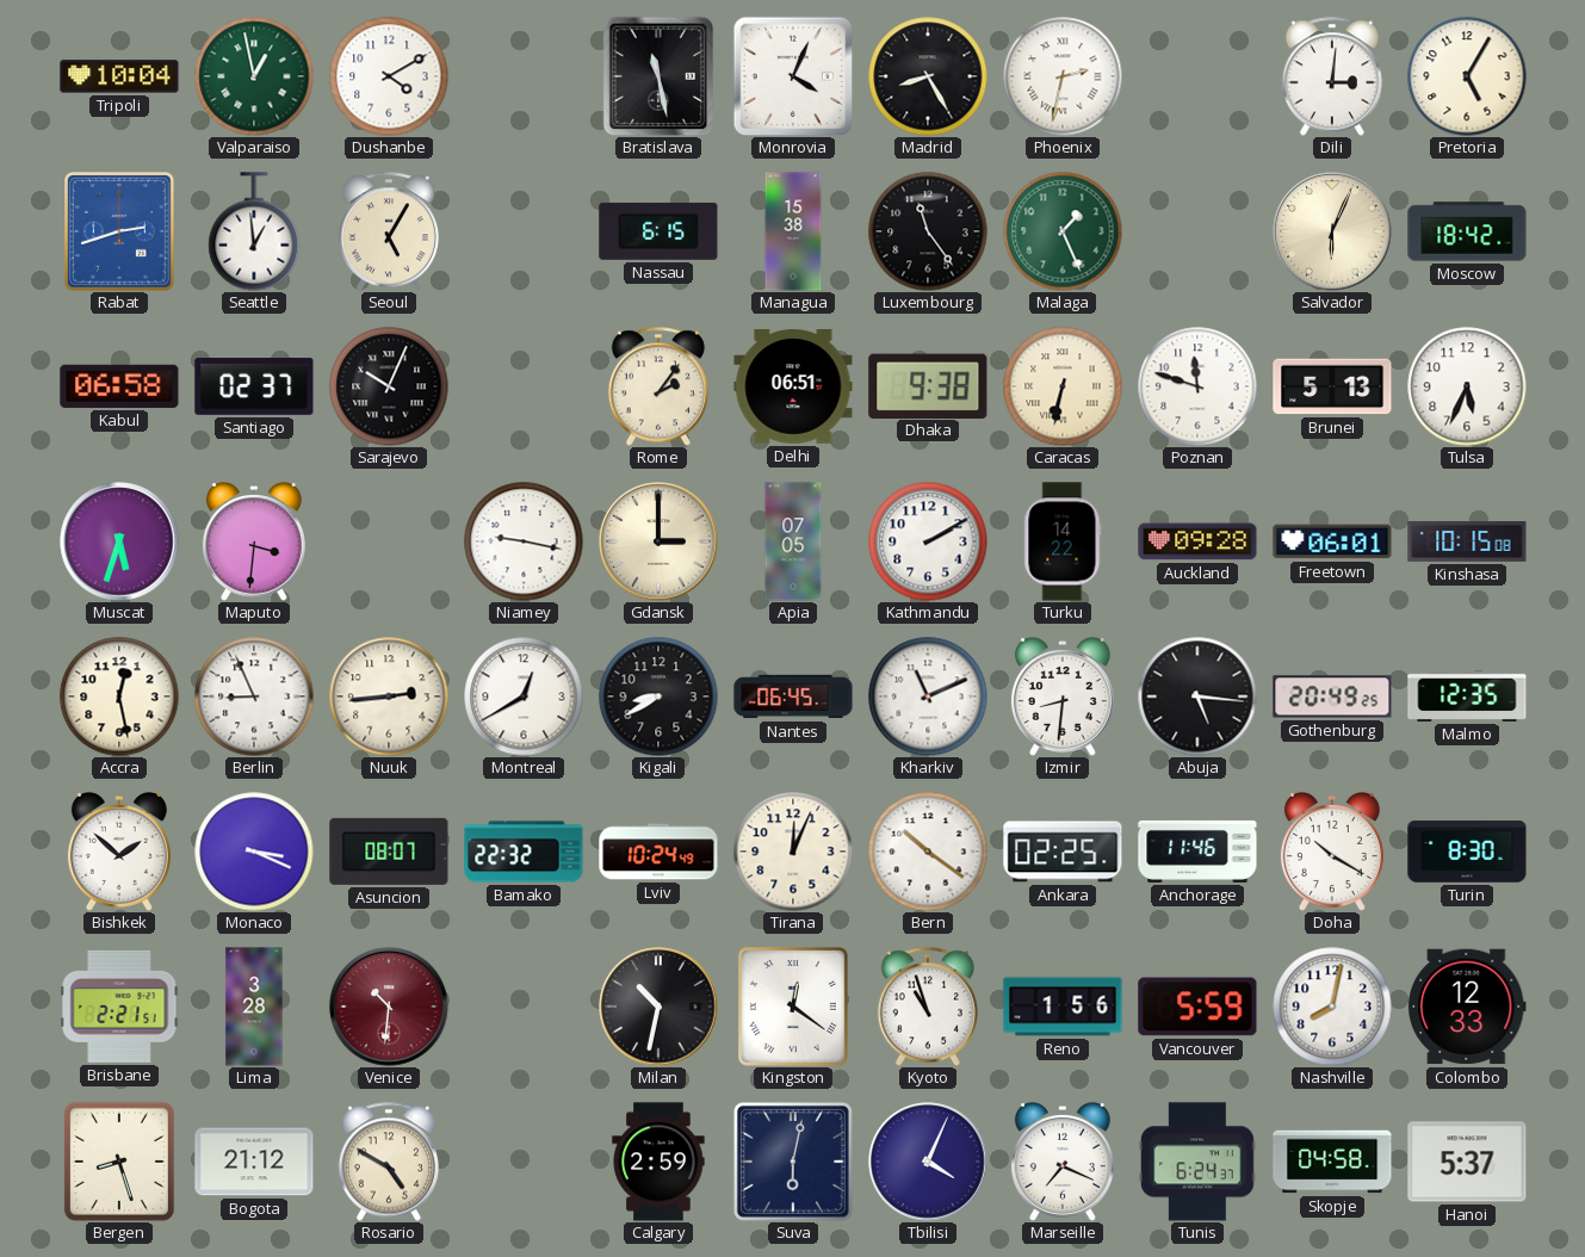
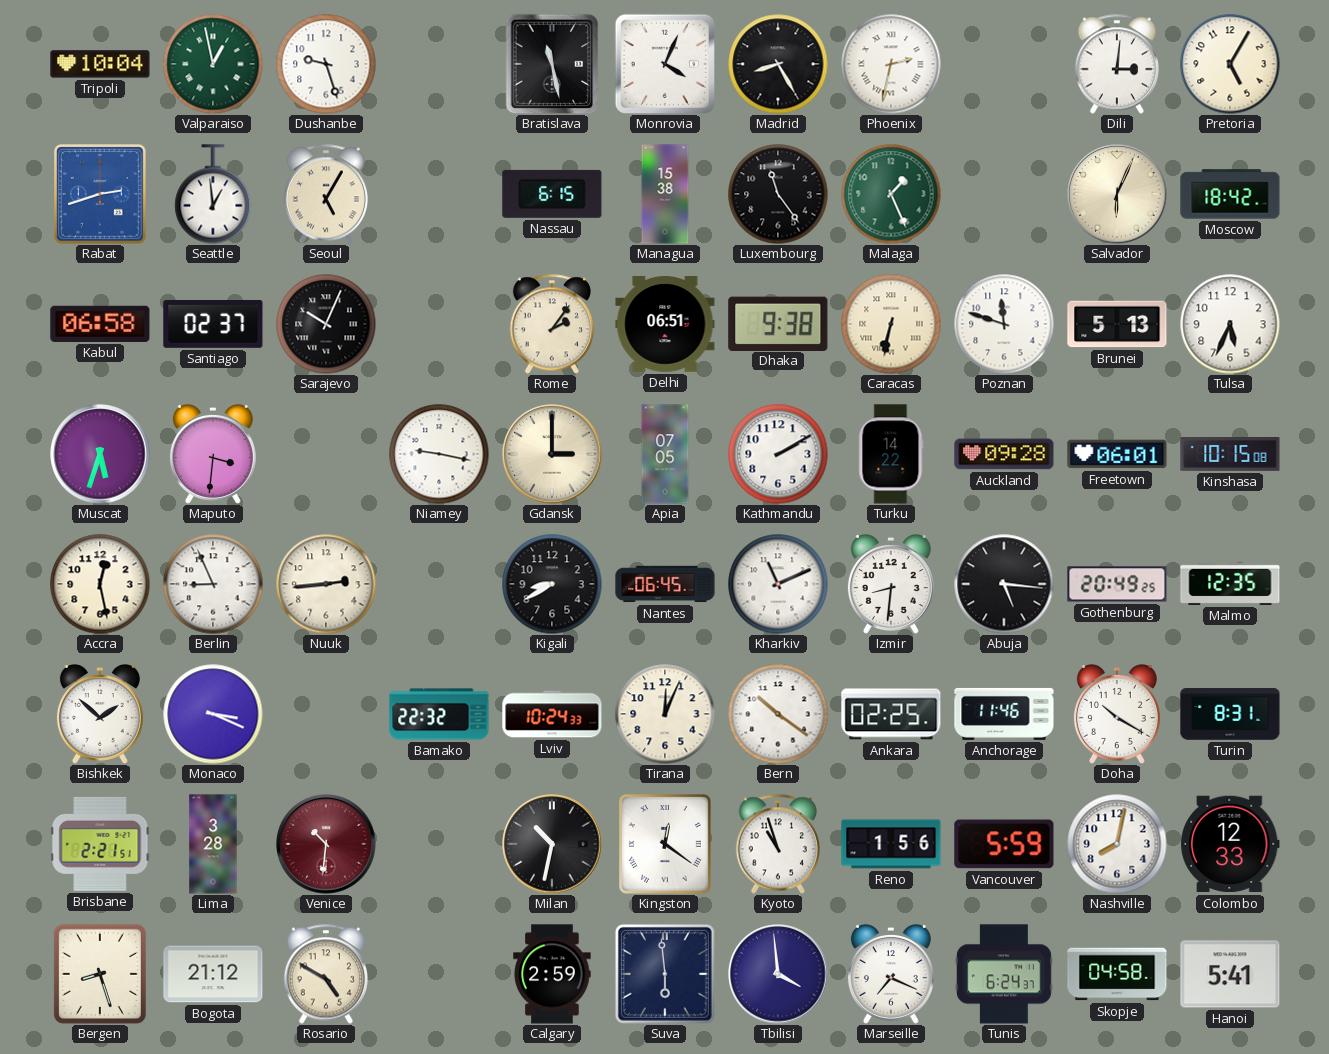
Dushanbe: 4:10 -> 9:27
Montreal: 12:40 -> none
Asuncion: 08:07 -> none
Lviv: 10:24:49 -> 10:24:33
Turin: 8:30 -> 8:31
Suva: 6:02 -> 5:59
Tbilisi: 4:04 -> 3:59
Hanoi: 5:37 -> 5:41
